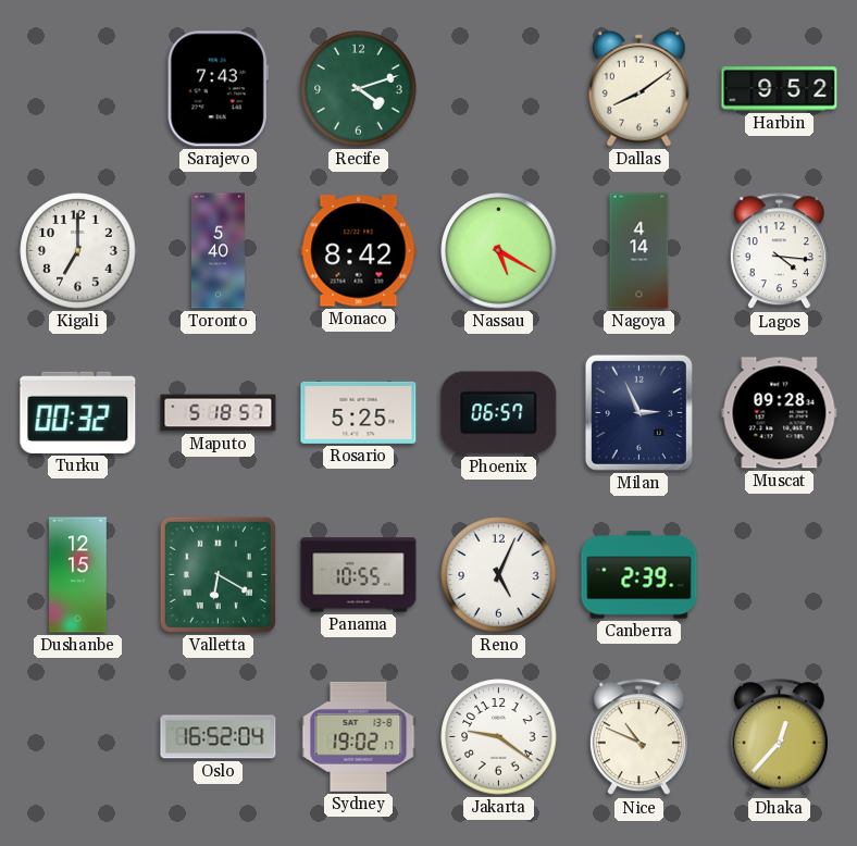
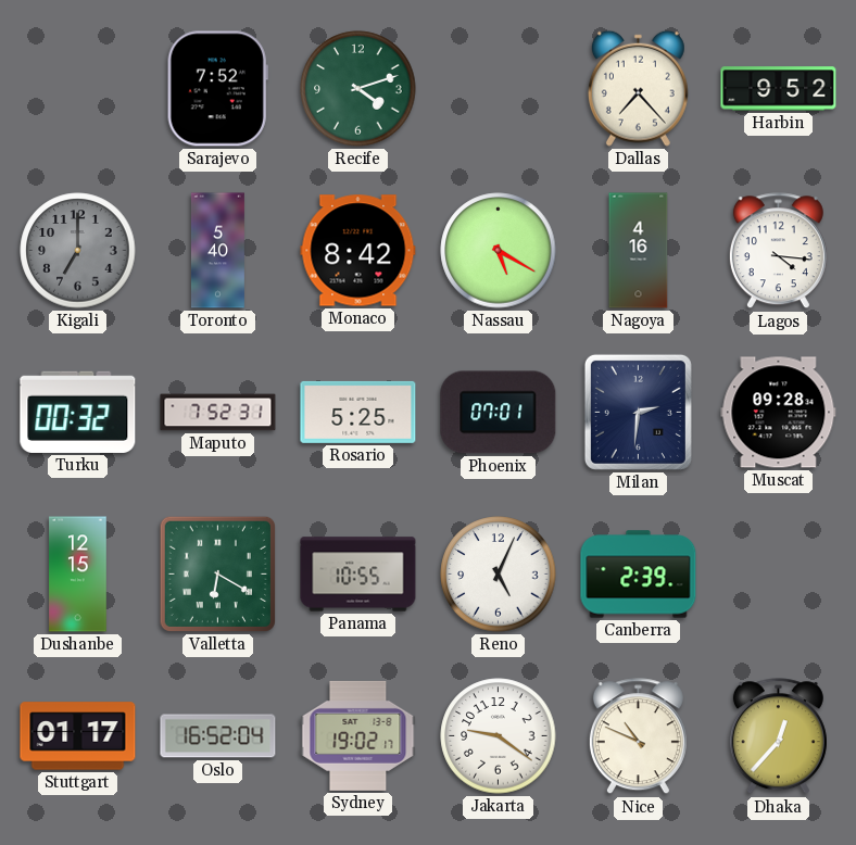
Sarajevo: 7:43 -> 7:52
Dallas: 8:09 -> 7:23
Kigali dial: white -> grey
Nagoya: 4:14 -> 4:16
Maputo: 5:18 -> 7:52
Phoenix: 06:57 -> 07:01
Milan: 2:56 -> 2:31
Stuttgart: none -> 01:17
